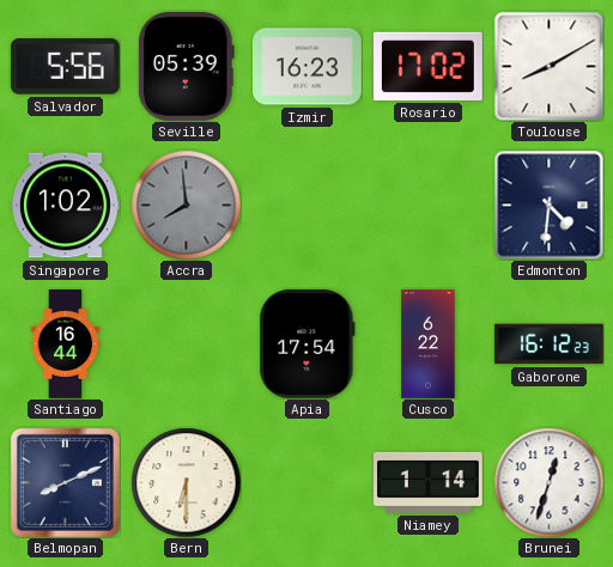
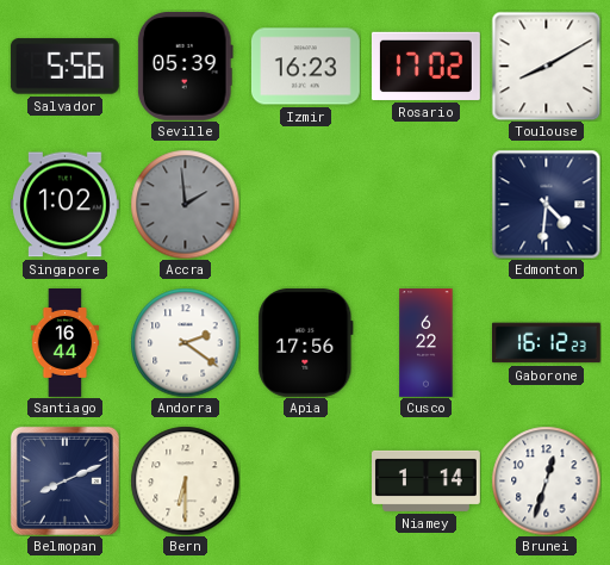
Accra: 7:59 -> 1:59
Andorra: none -> 2:21
Apia: 17:54 -> 17:56
